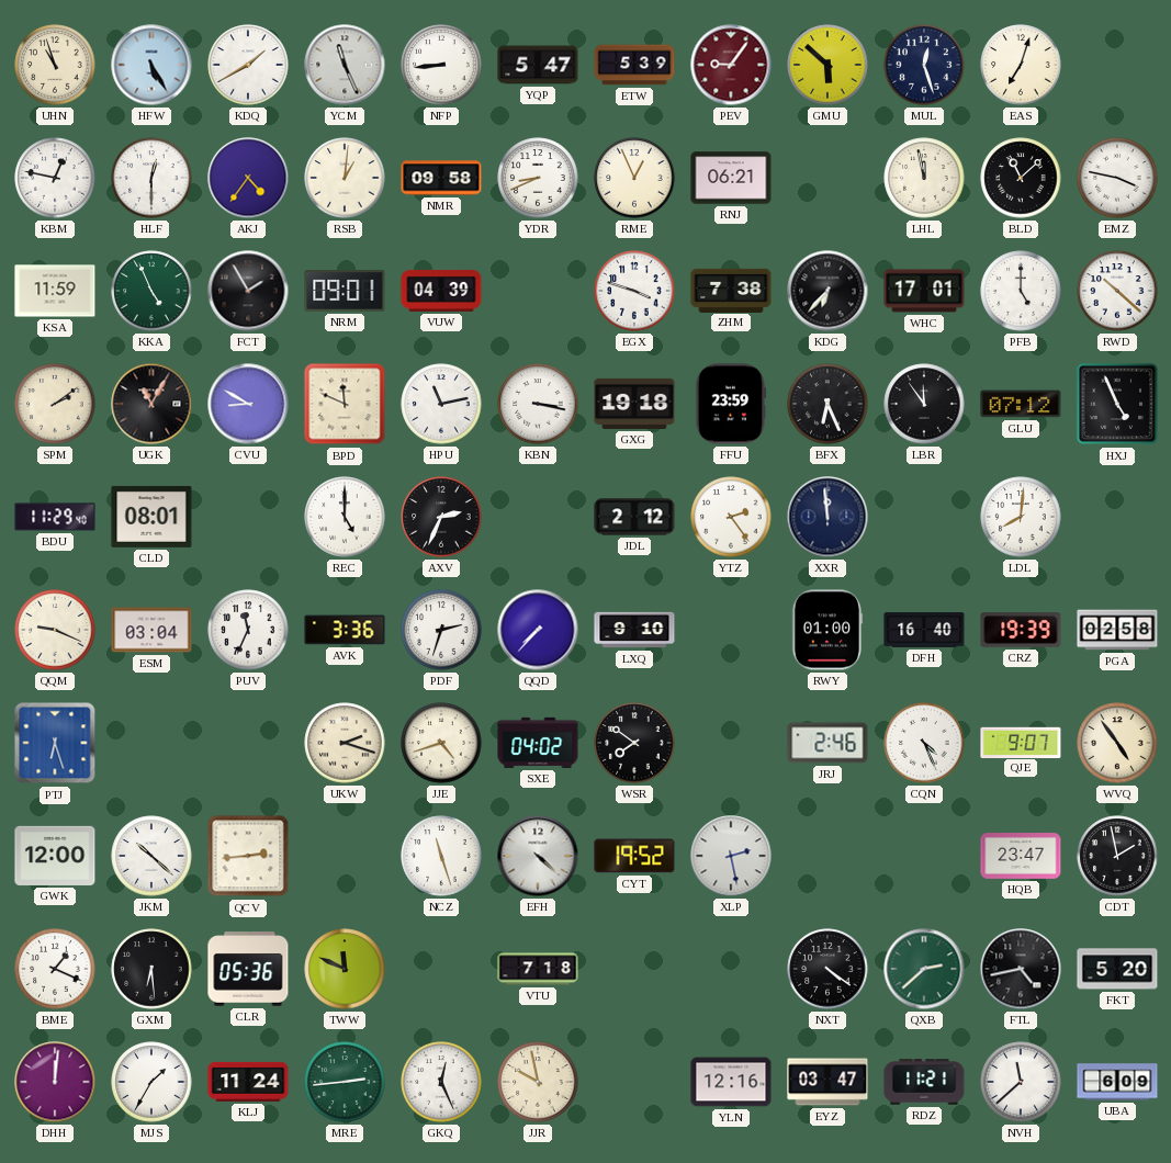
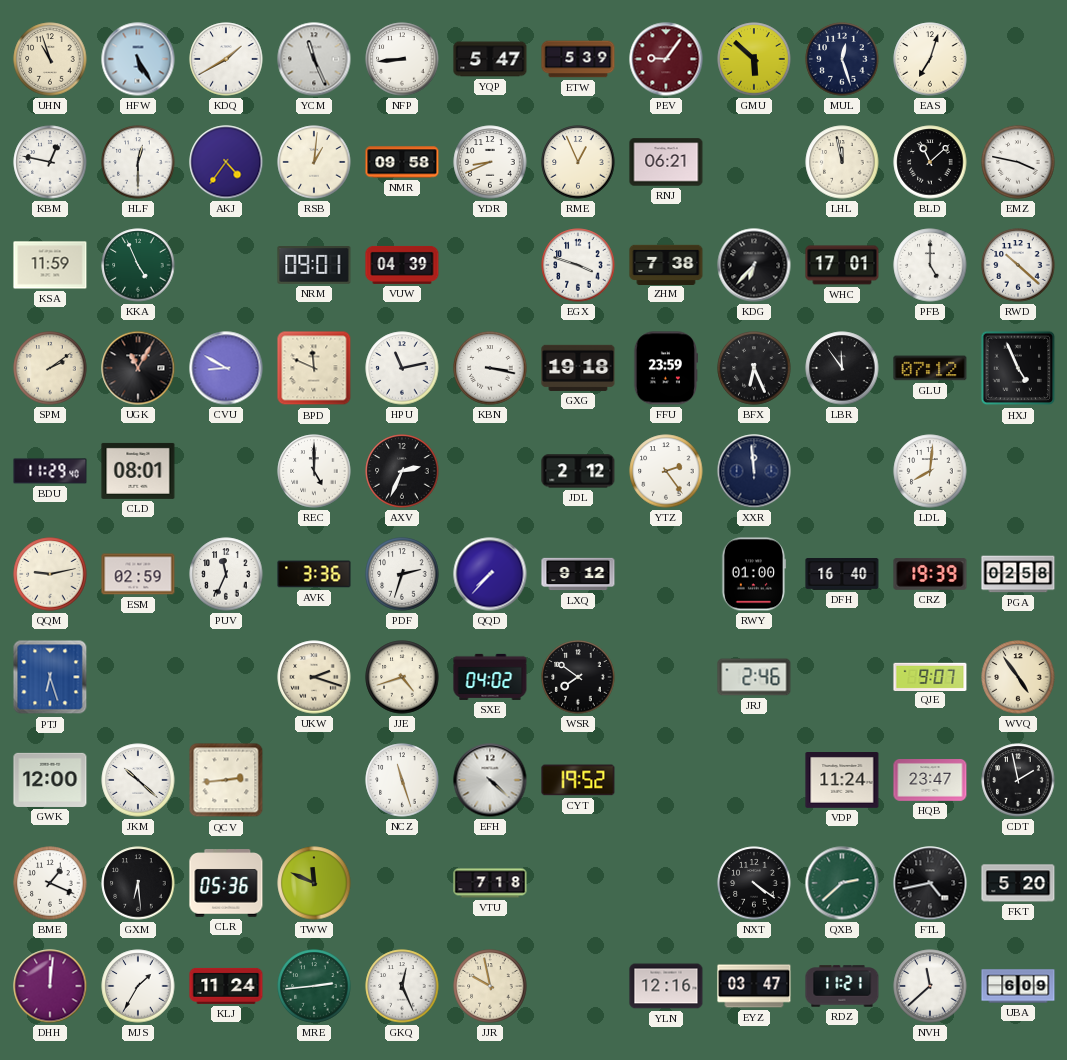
FCT: 1:55 -> none
QQM: 9:19 -> 9:13
ESM: 03:04 -> 02:59
LXQ: 9:10 -> 9:12
CQN: 4:26 -> none
XLP: 2:28 -> none
VDP: none -> 11:24
